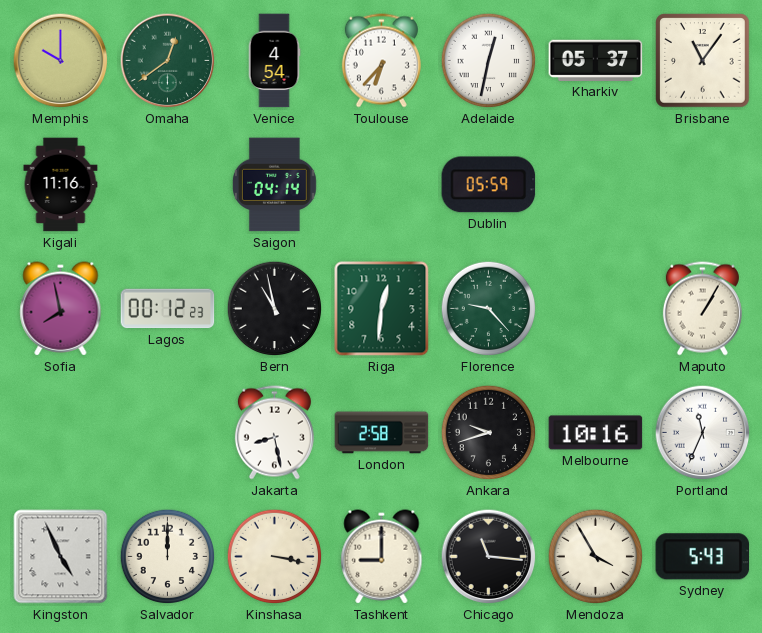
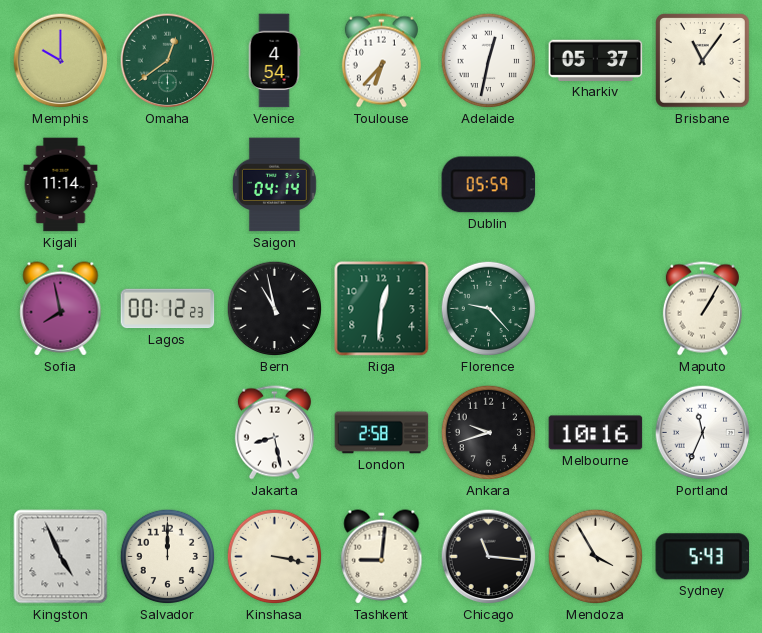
Kigali: 11:16 -> 11:14
Tashkent: 9:00 -> 9:01
